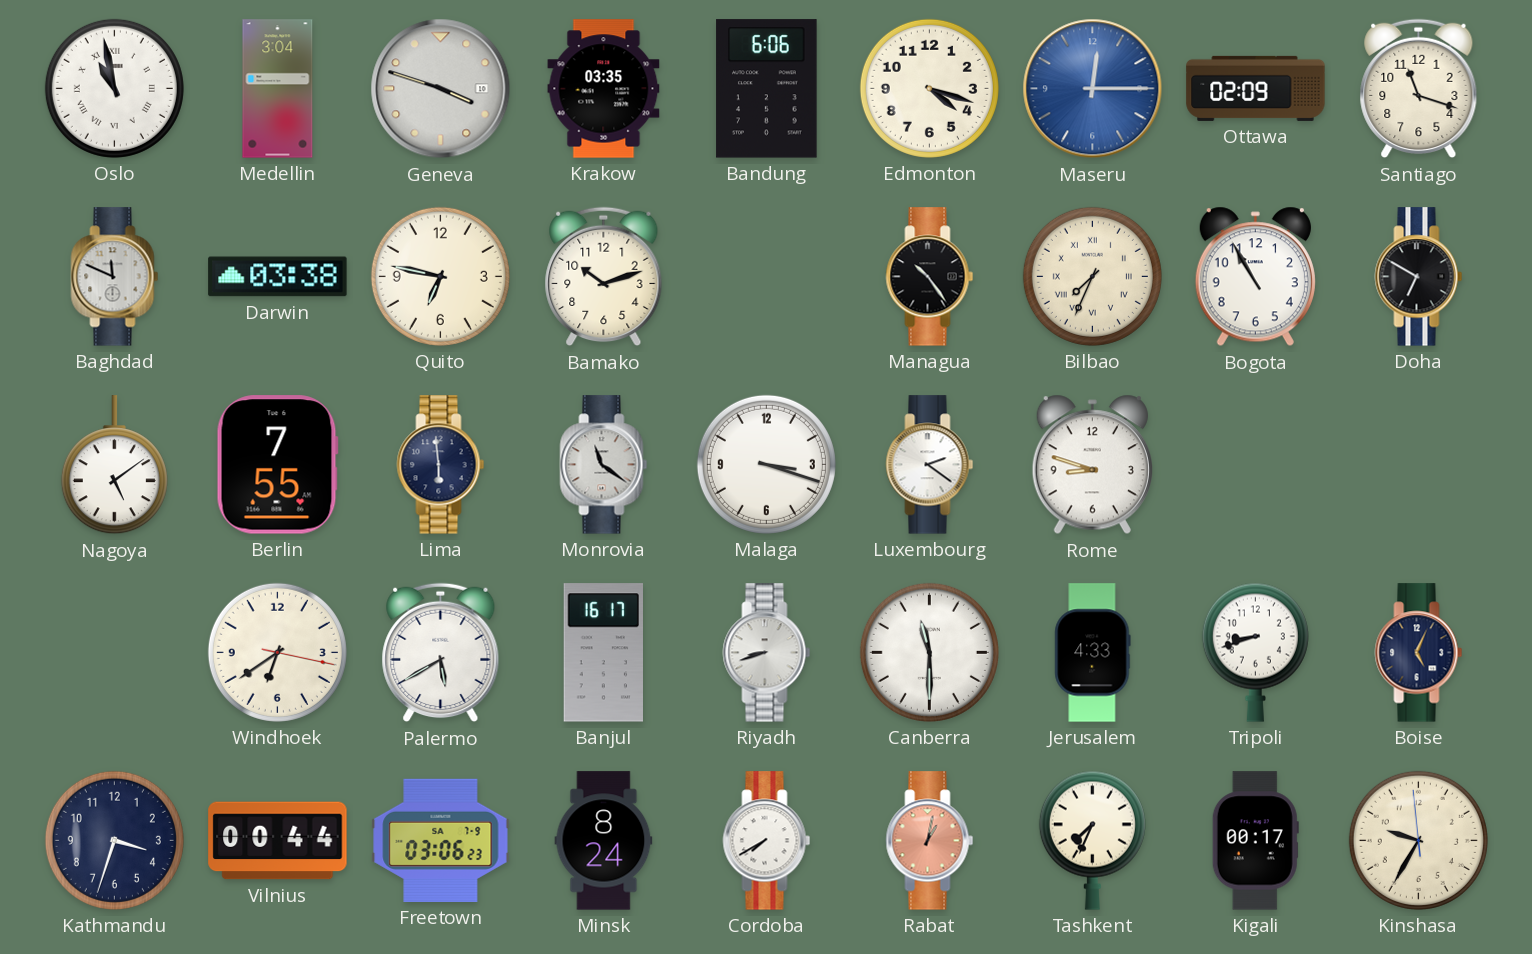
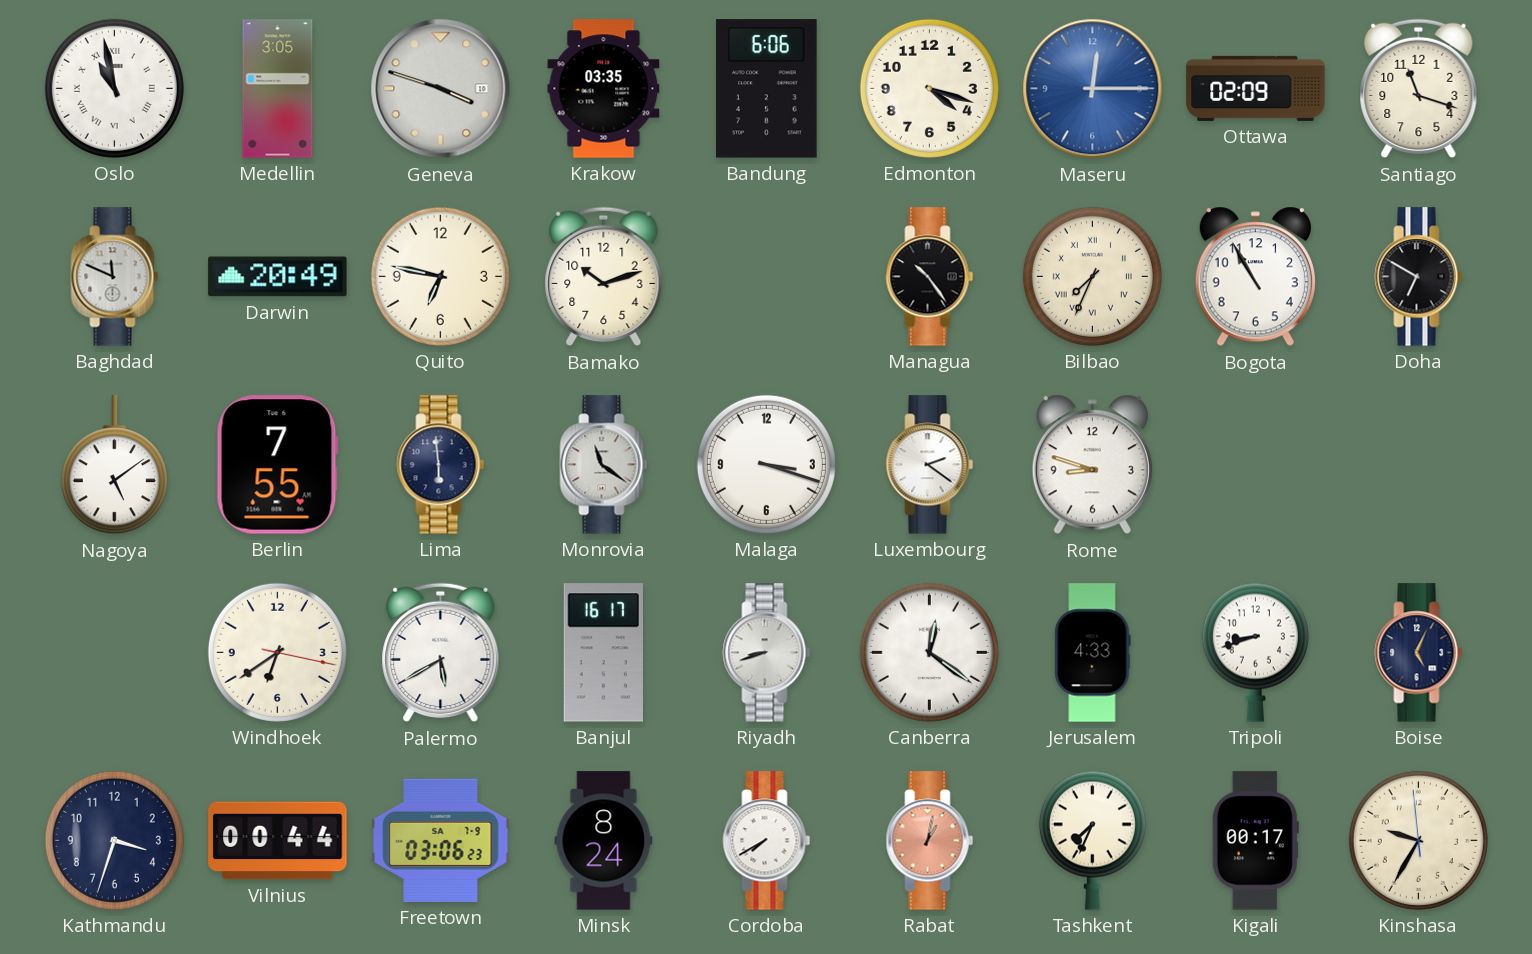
Medellin: 3:04 -> 3:05
Darwin: 03:38 -> 20:49
Canberra: 11:30 -> 12:21
